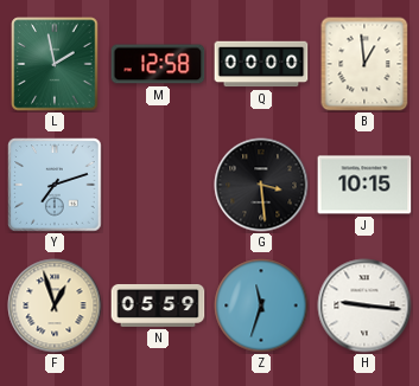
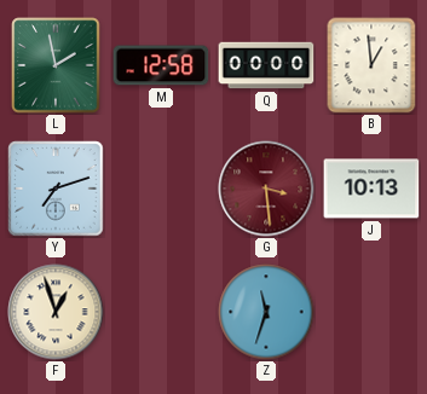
G dial: black -> burgundy
J: 10:15 -> 10:13
N: 05:59 -> none
H: 9:16 -> none
